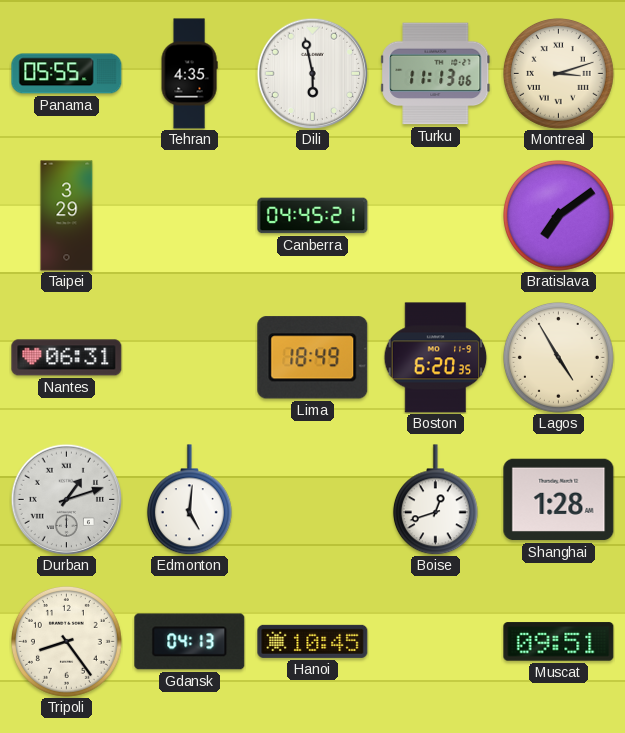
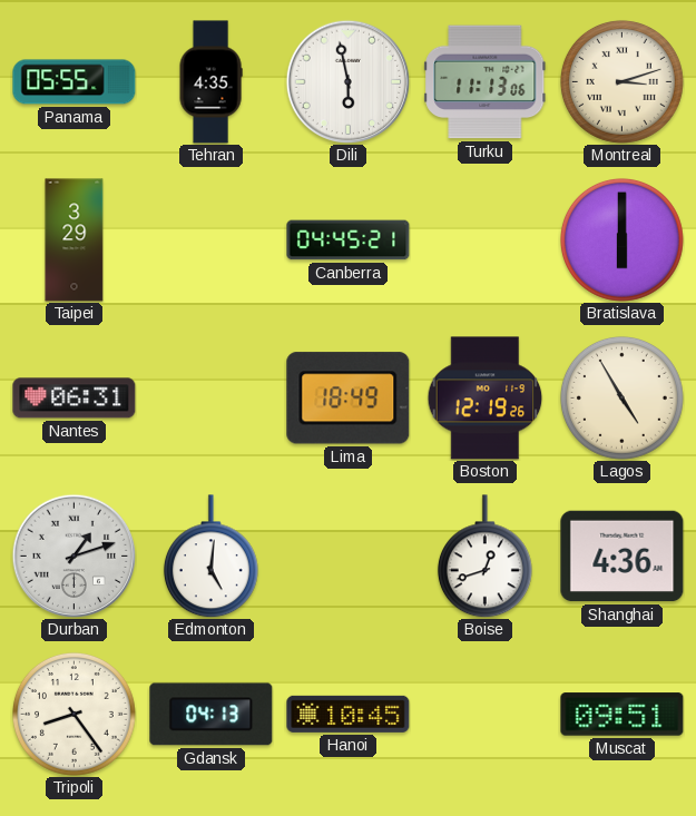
Bratislava: 7:09 -> 6:00
Boston: 6:20 -> 12:19
Shanghai: 1:28 -> 4:36
